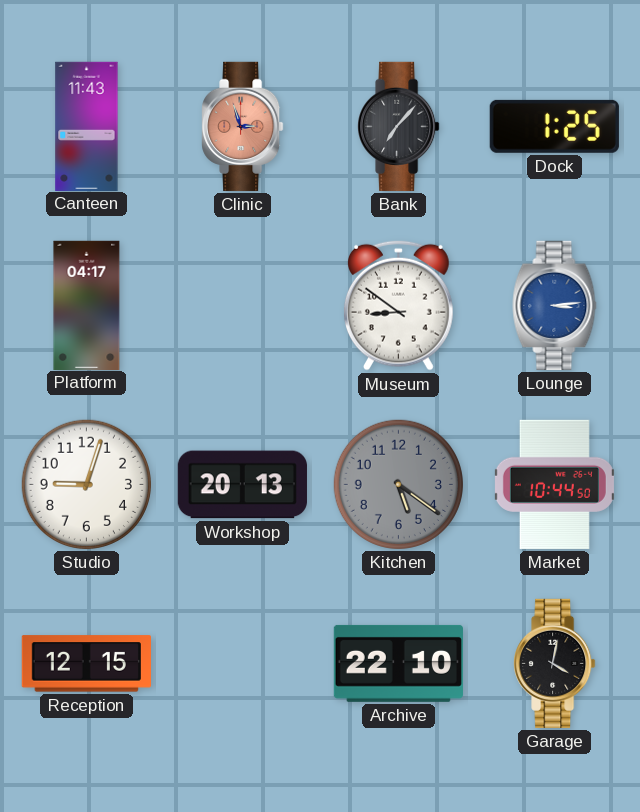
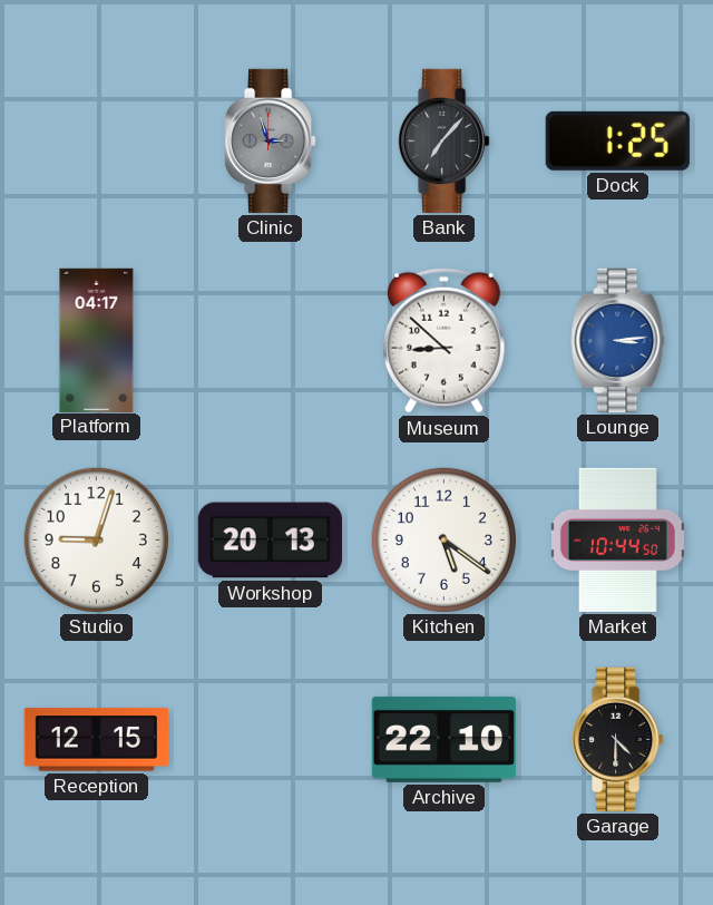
Canteen: 11:43 -> none
Clinic dial: salmon -> grey
Museum: 8:51 -> 8:52
Kitchen dial: grey -> white
Garage: 4:02 -> 4:30
